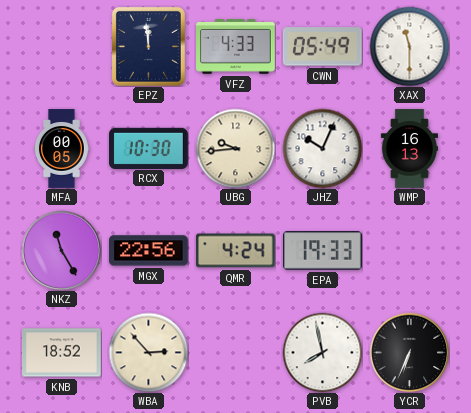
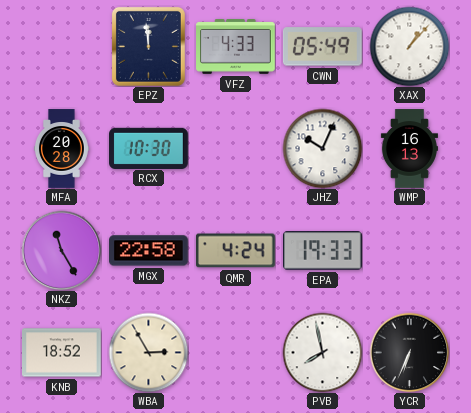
XAX: 11:30 -> 1:07
MFA: 00:05 -> 20:28
UBG: 9:44 -> none
MGX: 22:56 -> 22:58
WBA: 2:53 -> 2:55
